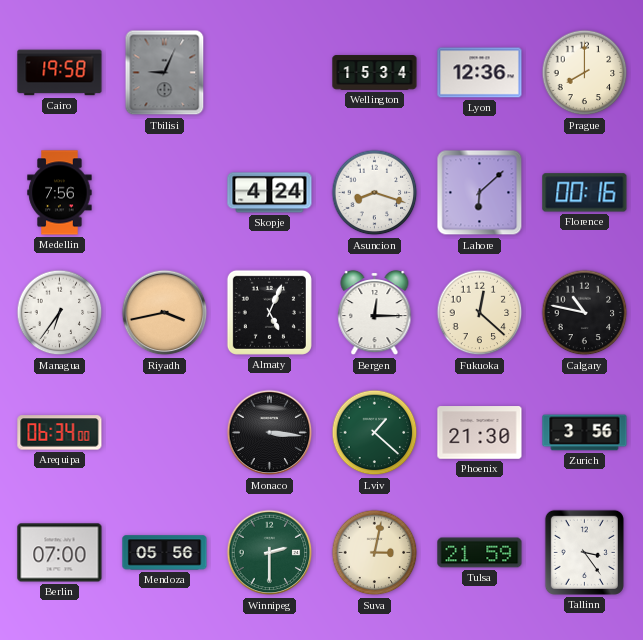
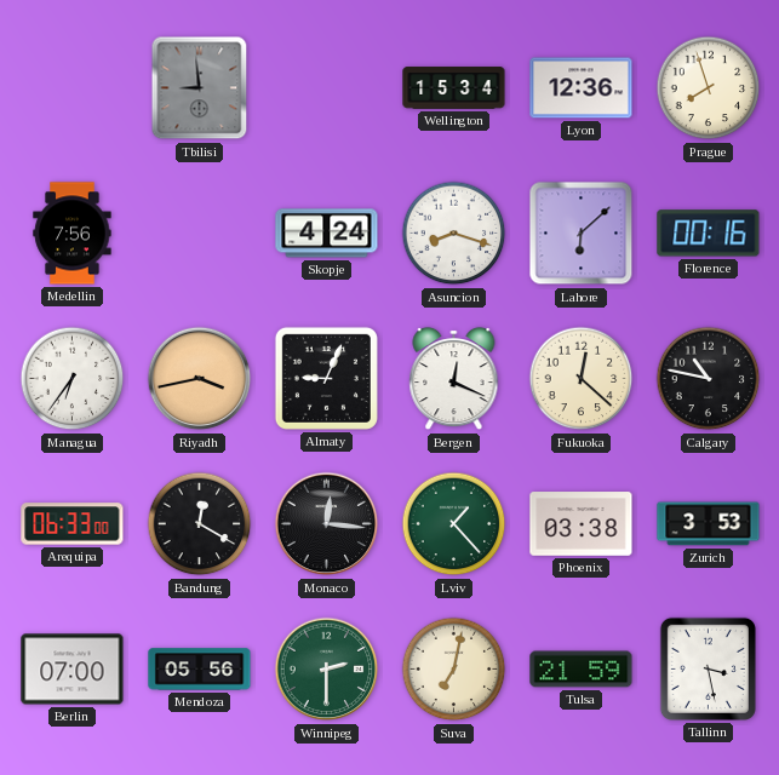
Cairo: 19:58 -> none
Tbilisi: 9:04 -> 8:59
Prague: 8:00 -> 7:57
Almaty: 5:04 -> 9:04
Bergen: 12:15 -> 12:19
Arequipa: 06:34 -> 06:33
Bandung: none -> 12:20
Monaco: 3:16 -> 12:16
Lviv: 1:22 -> 1:23
Phoenix: 21:30 -> 03:38
Zurich: 3:56 -> 3:53
Suva: 3:02 -> 7:02
Tallinn: 3:24 -> 3:28
